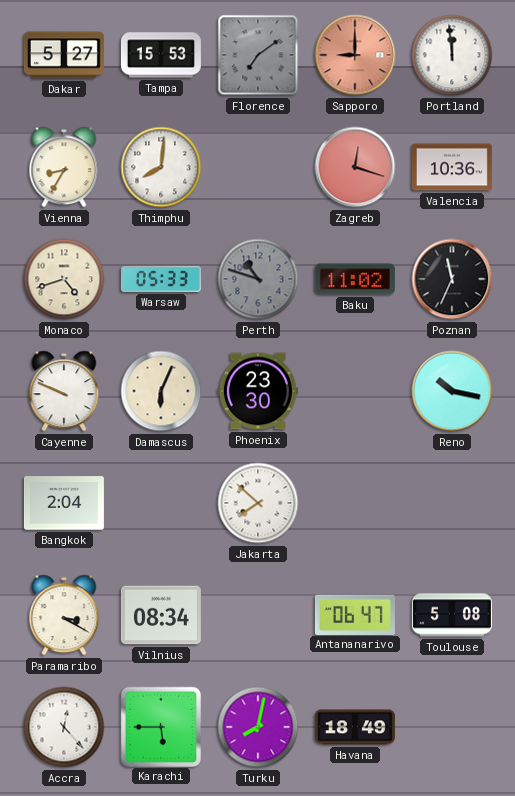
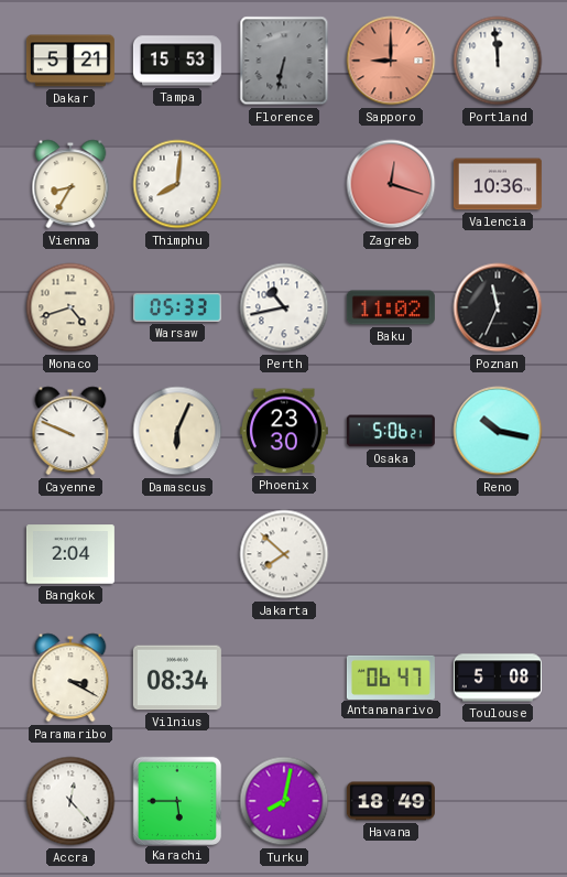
Dakar: 5:27 -> 5:21
Florence: 7:09 -> 6:32
Perth: 10:48 -> 10:43
Perth dial: grey -> white
Osaka: none -> 5:06
